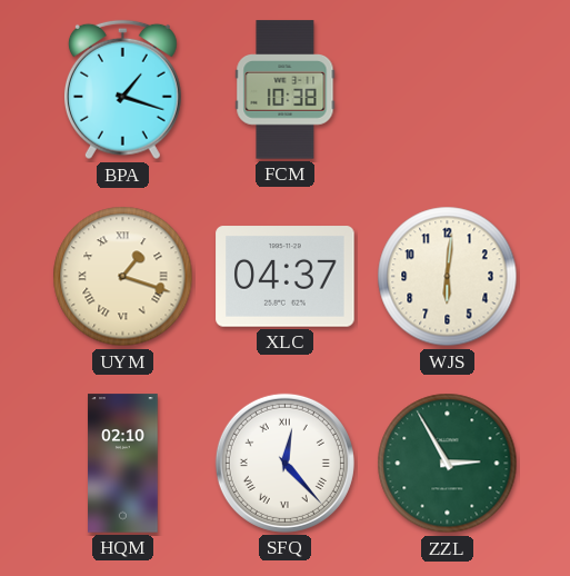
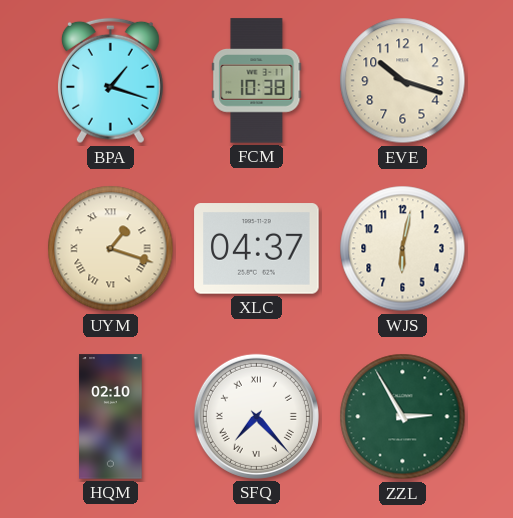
EVE: none -> 10:18
WJS: 6:01 -> 6:02
SFQ: 12:23 -> 7:23
